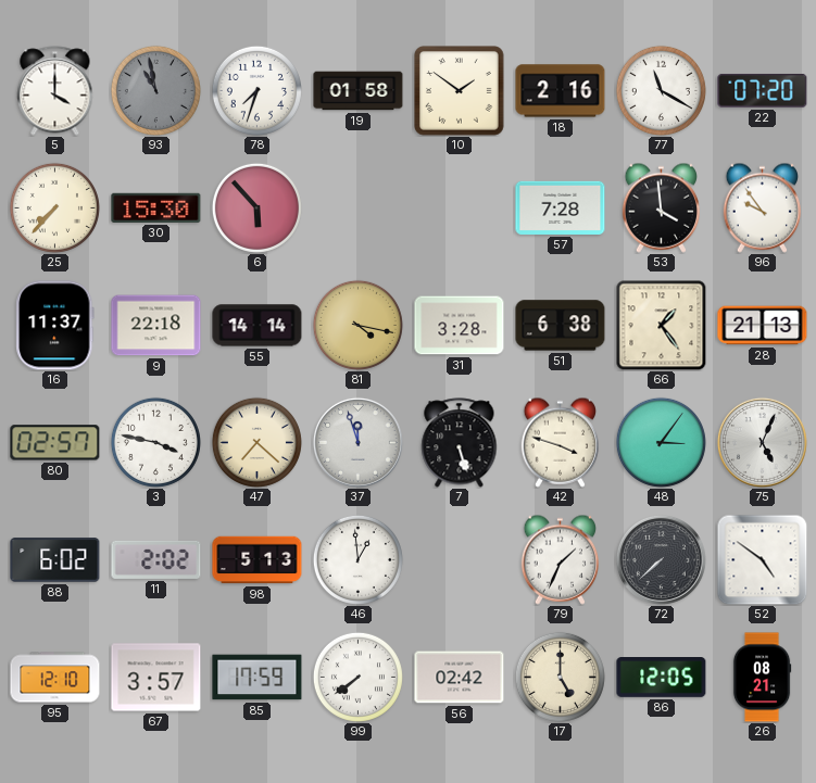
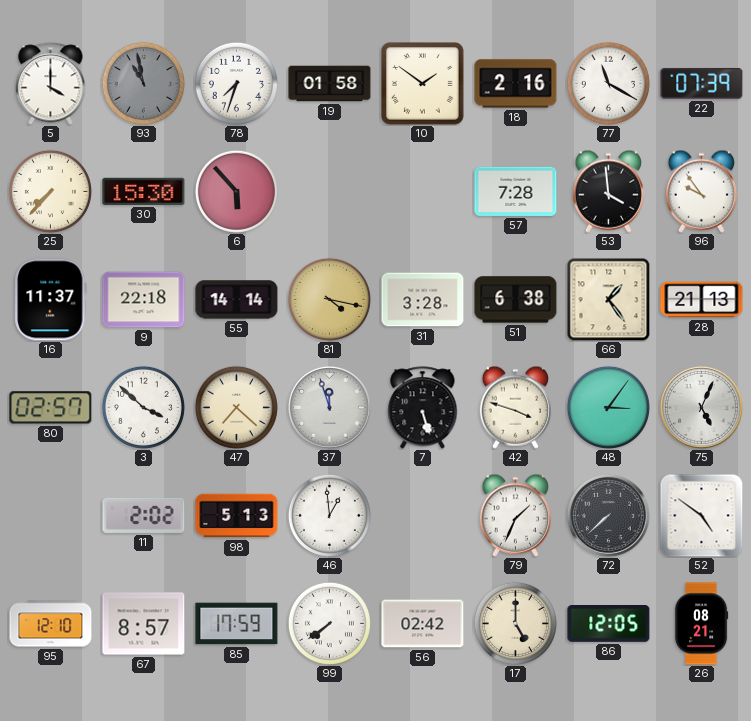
22: 07:20 -> 07:39
3: 3:47 -> 3:52
88: 6:02 -> none
67: 3:57 -> 8:57
